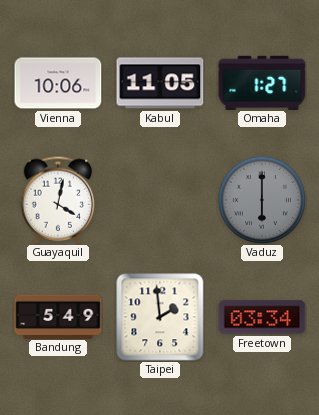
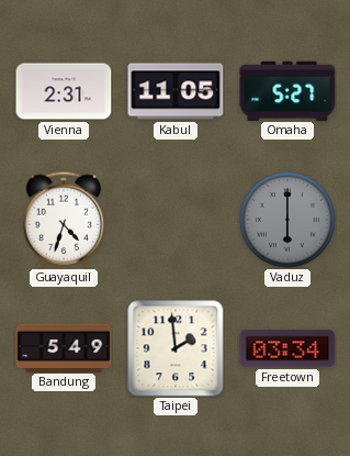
Vienna: 10:06 -> 2:31
Omaha: 1:27 -> 5:27
Guayaquil: 4:02 -> 4:33
